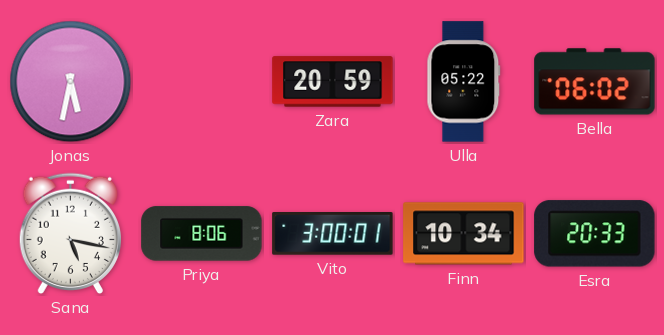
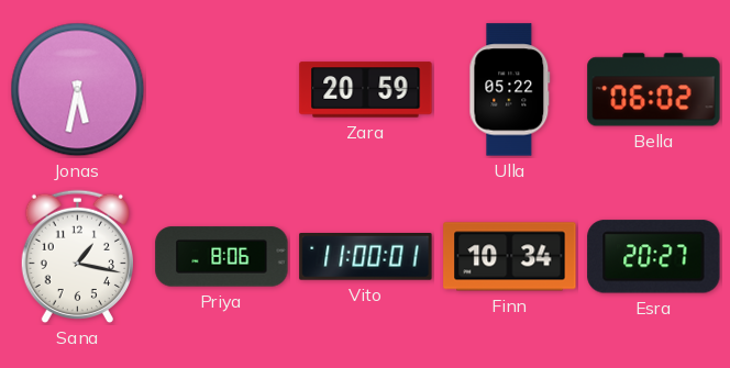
Sana: 5:17 -> 1:17
Vito: 3:00 -> 11:00
Esra: 20:33 -> 20:27
